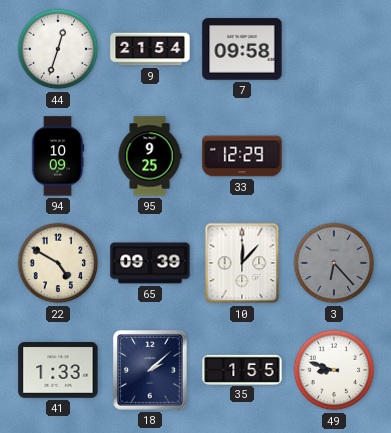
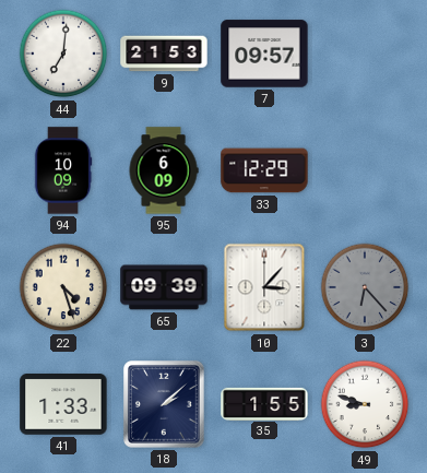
44: 12:33 -> 7:01
9: 21:54 -> 21:53
7: 09:58 -> 09:57
95: 9:25 -> 6:09
22: 4:50 -> 4:27
10: 12:07 -> 3:07
